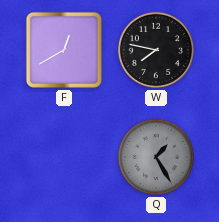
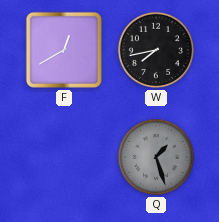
W: 7:47 -> 7:43
Q: 1:25 -> 1:27
